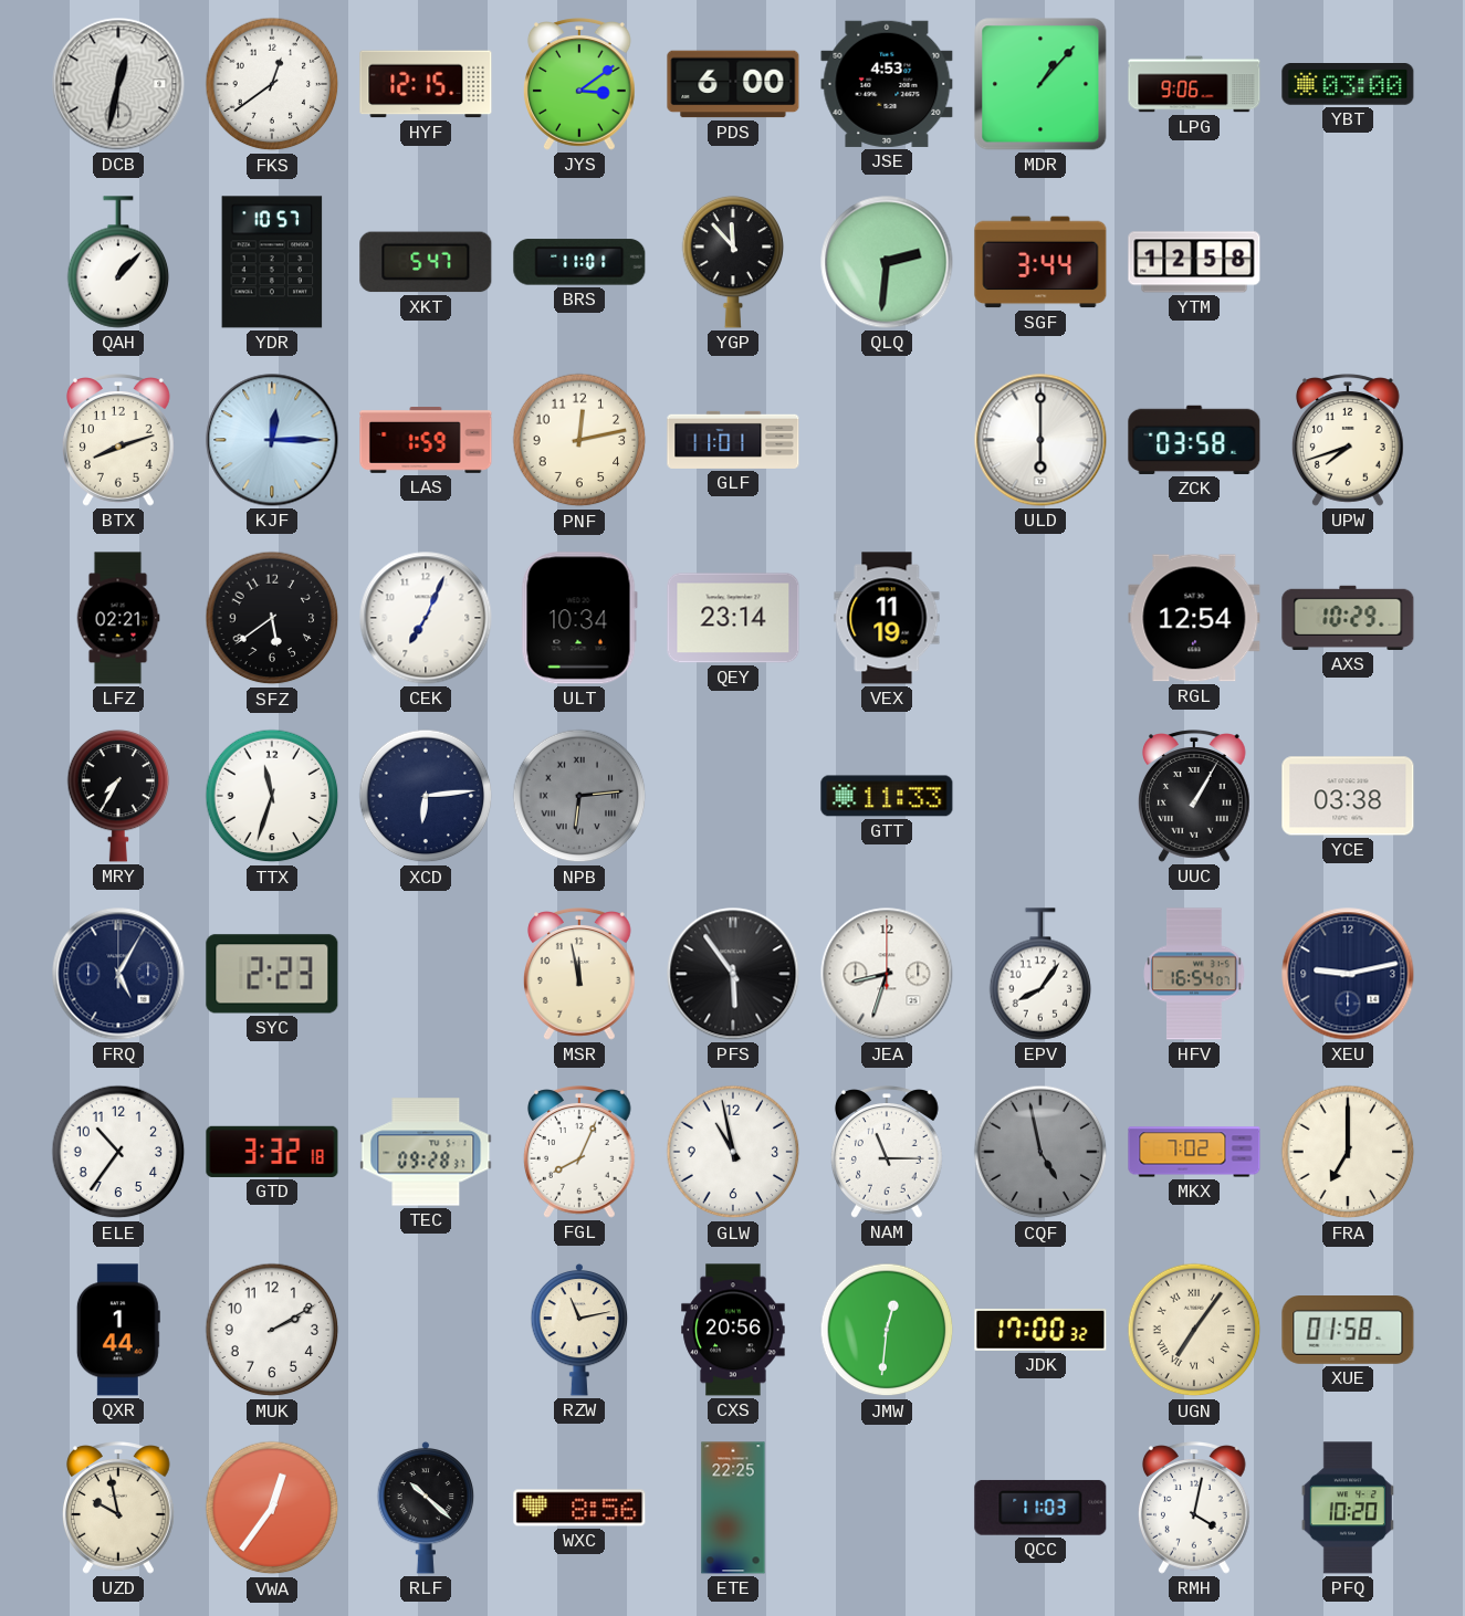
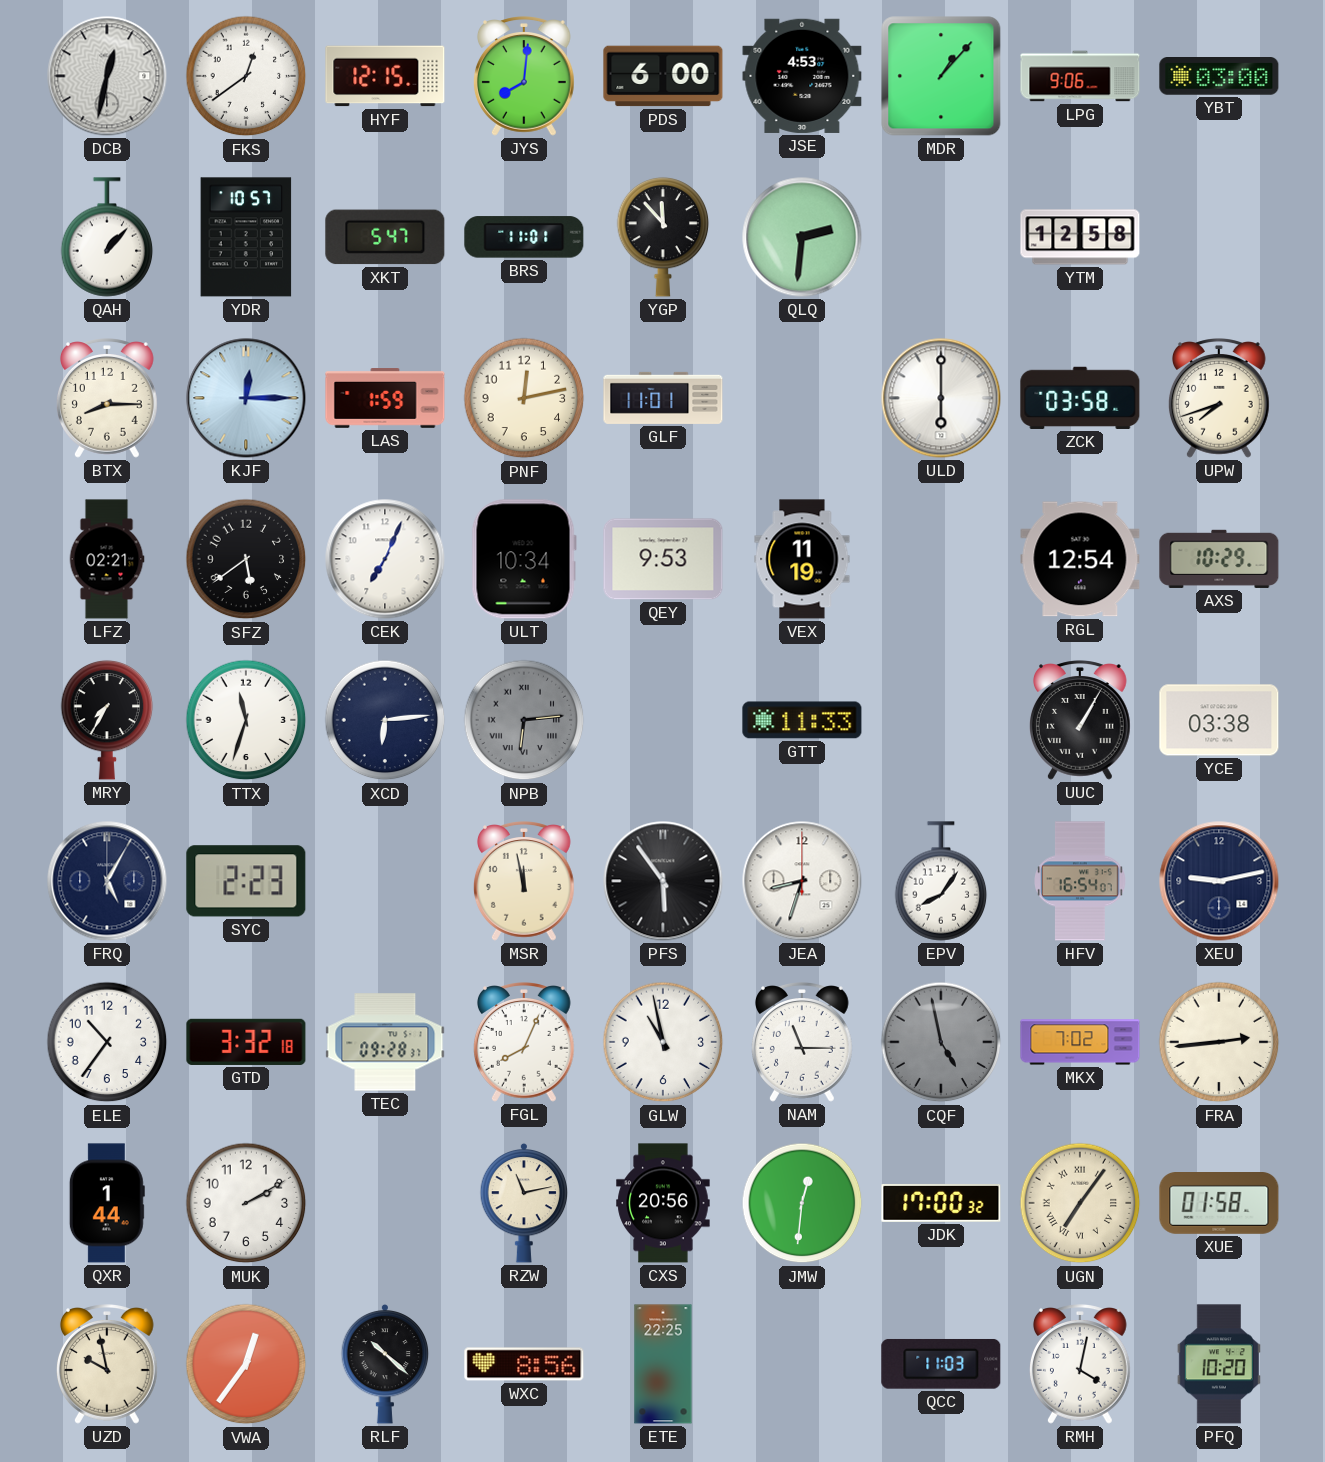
JYS: 3:09 -> 8:01
SGF: 3:44 -> none
BTX: 8:12 -> 8:15
QEY: 23:14 -> 9:53
FRA: 7:00 -> 2:44
